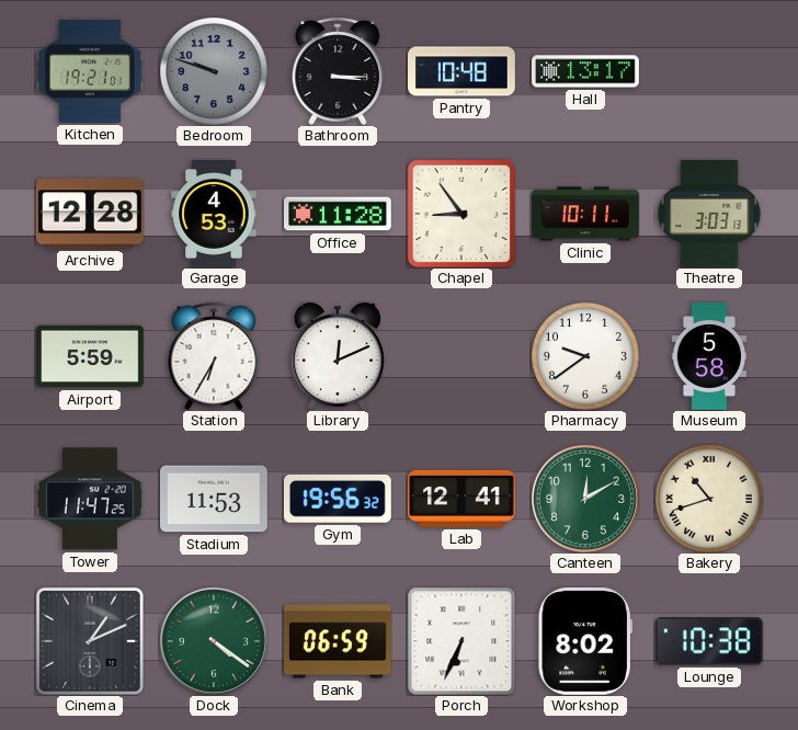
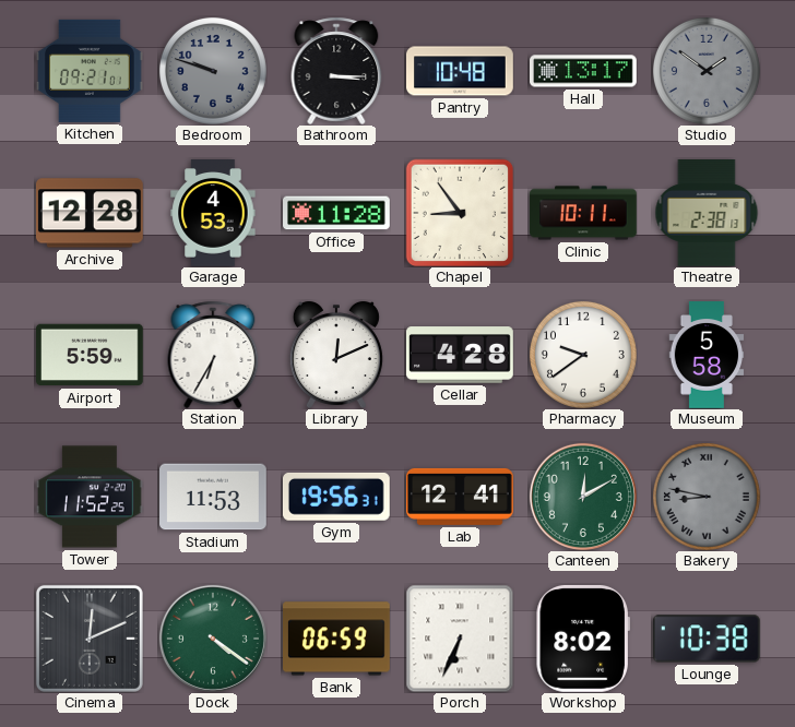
Kitchen: 19:21 -> 09:21
Studio: none -> 1:51
Theatre: 3:03 -> 2:38
Cellar: none -> 4:28
Tower: 11:47 -> 11:52
Gym: 19:56:32 -> 19:56:31
Bakery: 10:42 -> 8:47
Bakery dial: cream -> grey
Cinema: 1:11 -> 12:11
